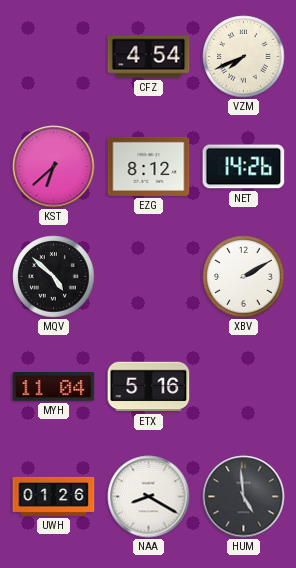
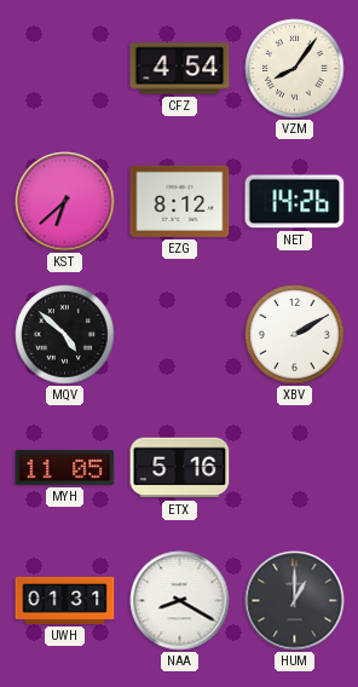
VZM: 7:41 -> 8:06
MYH: 11:04 -> 11:05
UWH: 01:26 -> 01:31
HUM: 4:59 -> 1:00
